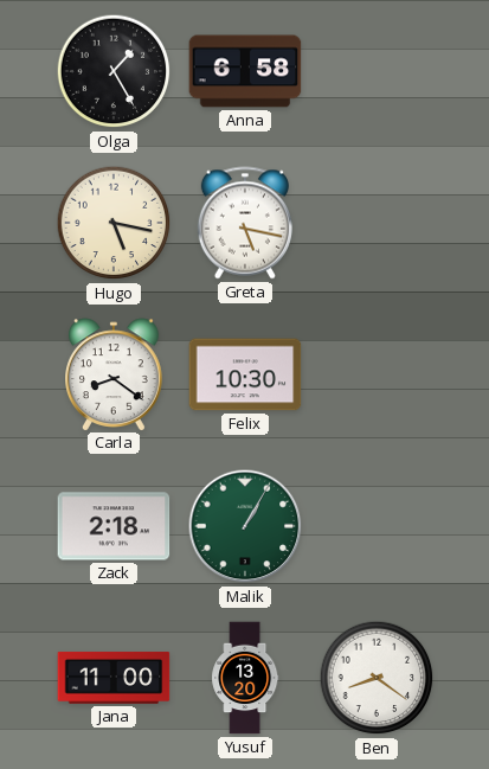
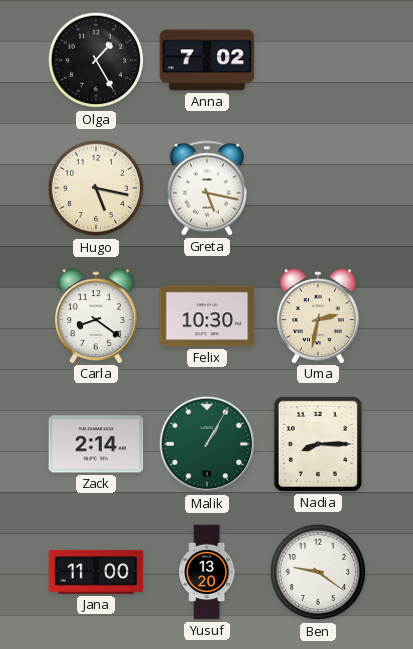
Anna: 6:58 -> 7:02
Uma: none -> 2:32
Zack: 2:18 -> 2:14
Nadia: none -> 8:15
Ben: 8:21 -> 9:21
